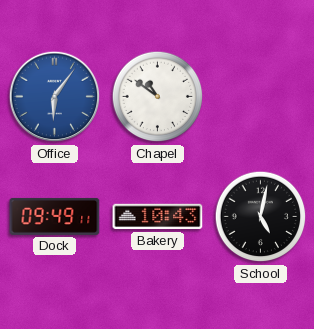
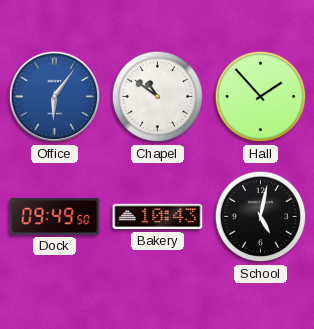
Hall: none -> 1:53
Dock: 09:49:11 -> 09:49:50
